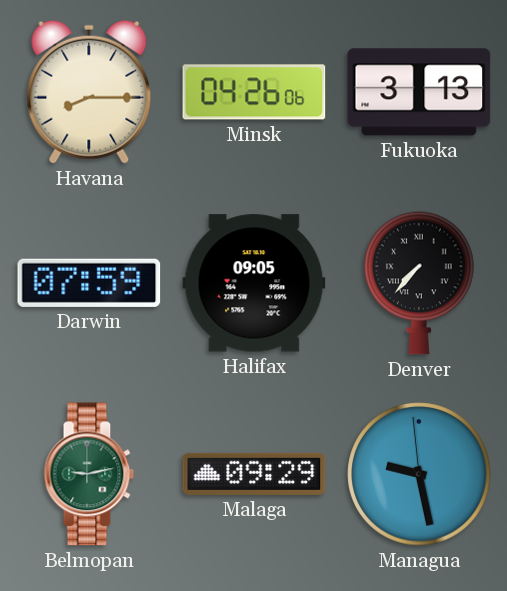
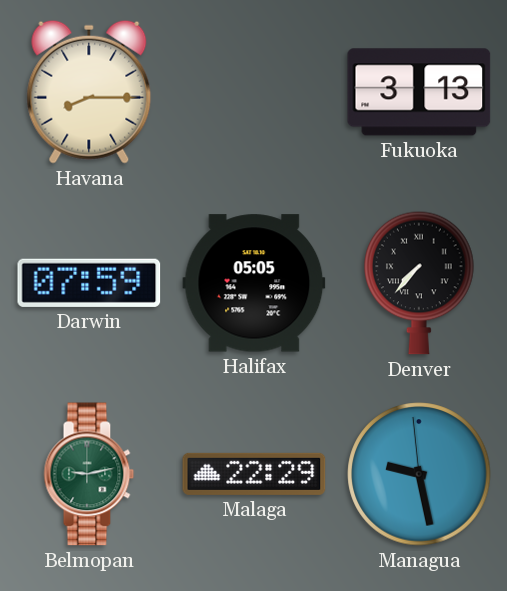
Minsk: 04:26 -> none
Halifax: 09:05 -> 05:05
Malaga: 09:29 -> 22:29
